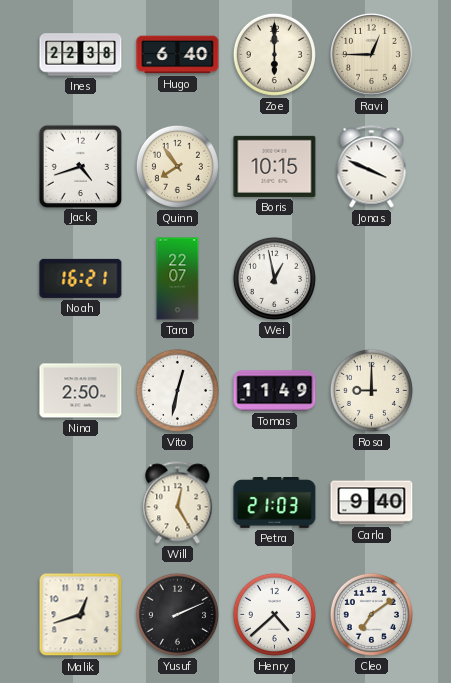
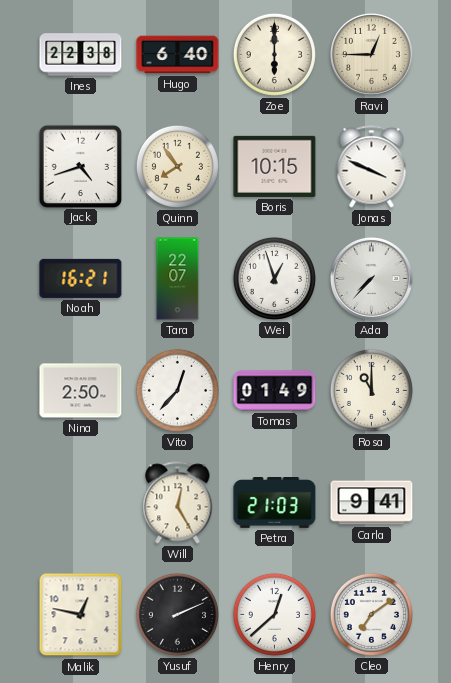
Wei: 12:58 -> 12:57
Ada: none -> 7:37
Vito: 12:32 -> 12:37
Tomas: 11:49 -> 01:49
Rosa: 9:00 -> 11:00
Carla: 9:40 -> 9:41
Malik: 12:42 -> 12:47
Henry: 4:38 -> 12:38
